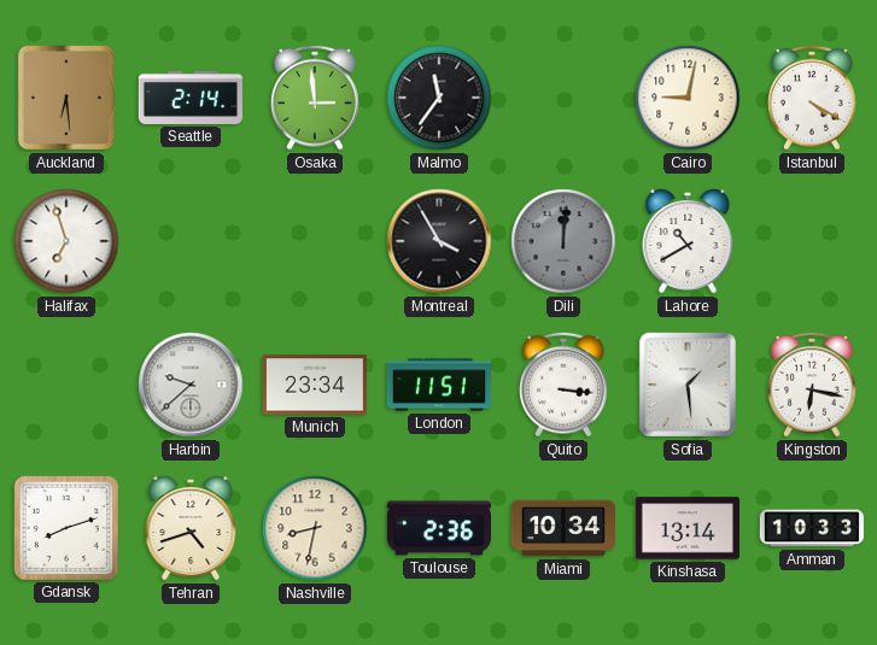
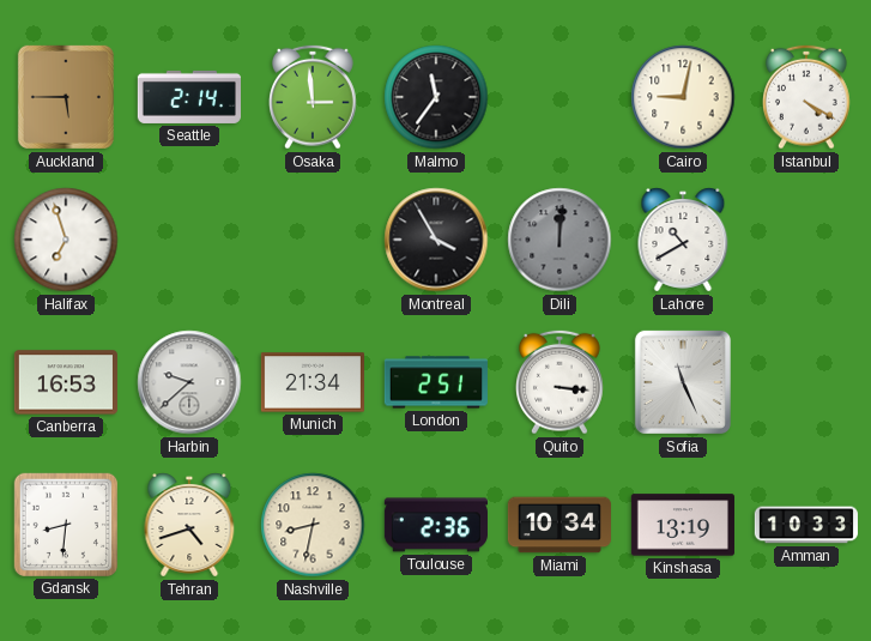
Auckland: 6:29 -> 5:45
Canberra: none -> 16:53
Munich: 23:34 -> 21:34
London: 11:51 -> 2:51
Sofia: 1:29 -> 11:26
Kingston: 6:17 -> none
Gdansk: 8:12 -> 8:31
Kinshasa: 13:14 -> 13:19
